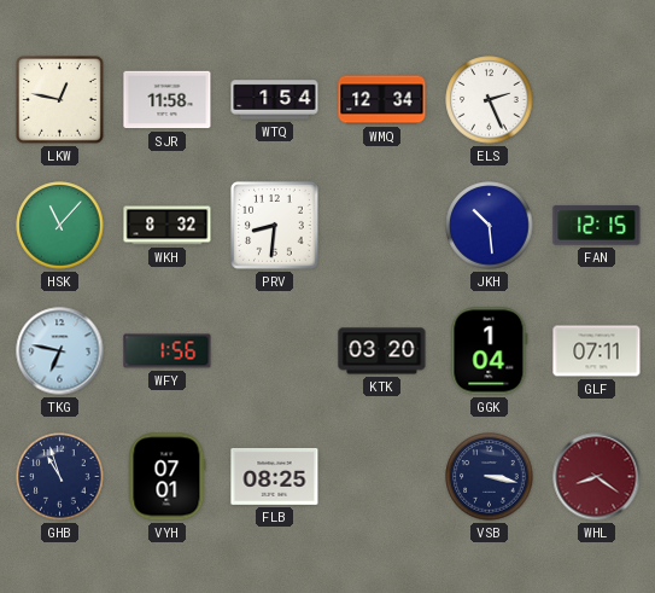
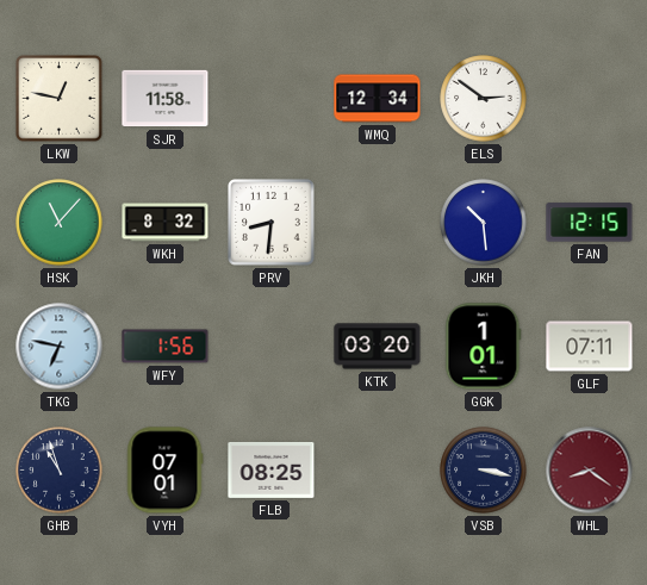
WTQ: 1:54 -> none
ELS: 2:26 -> 2:51
GGK: 1:04 -> 1:01
